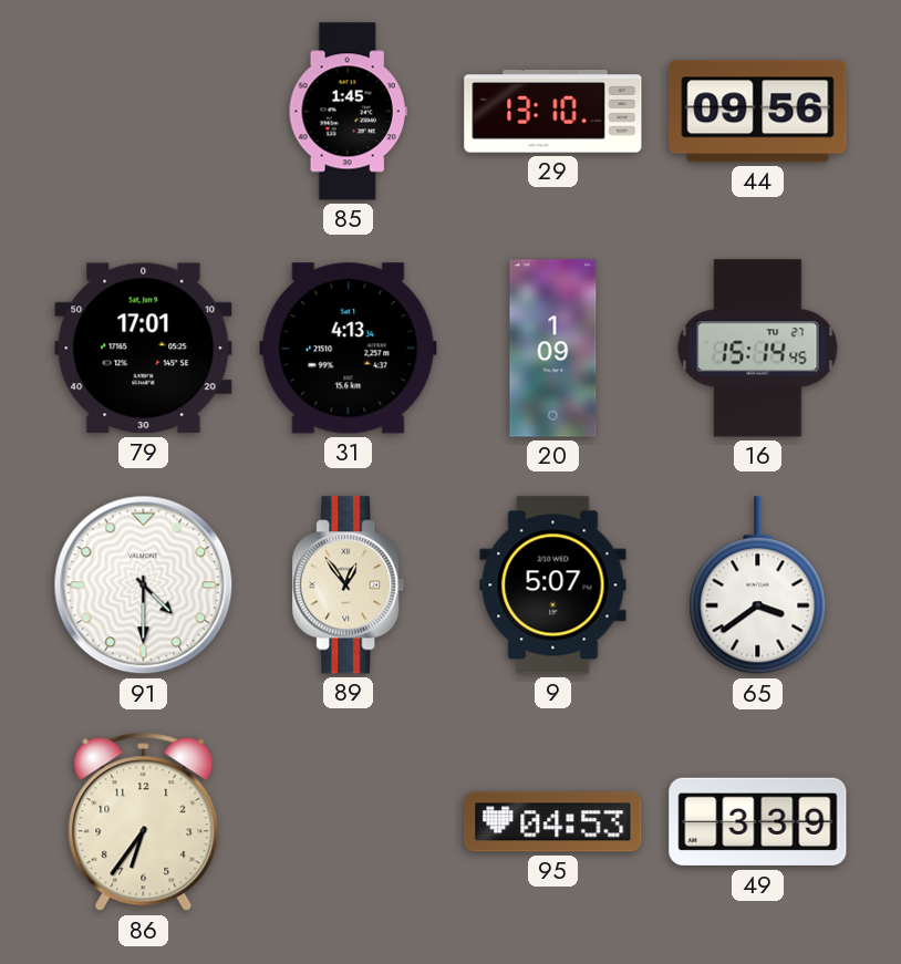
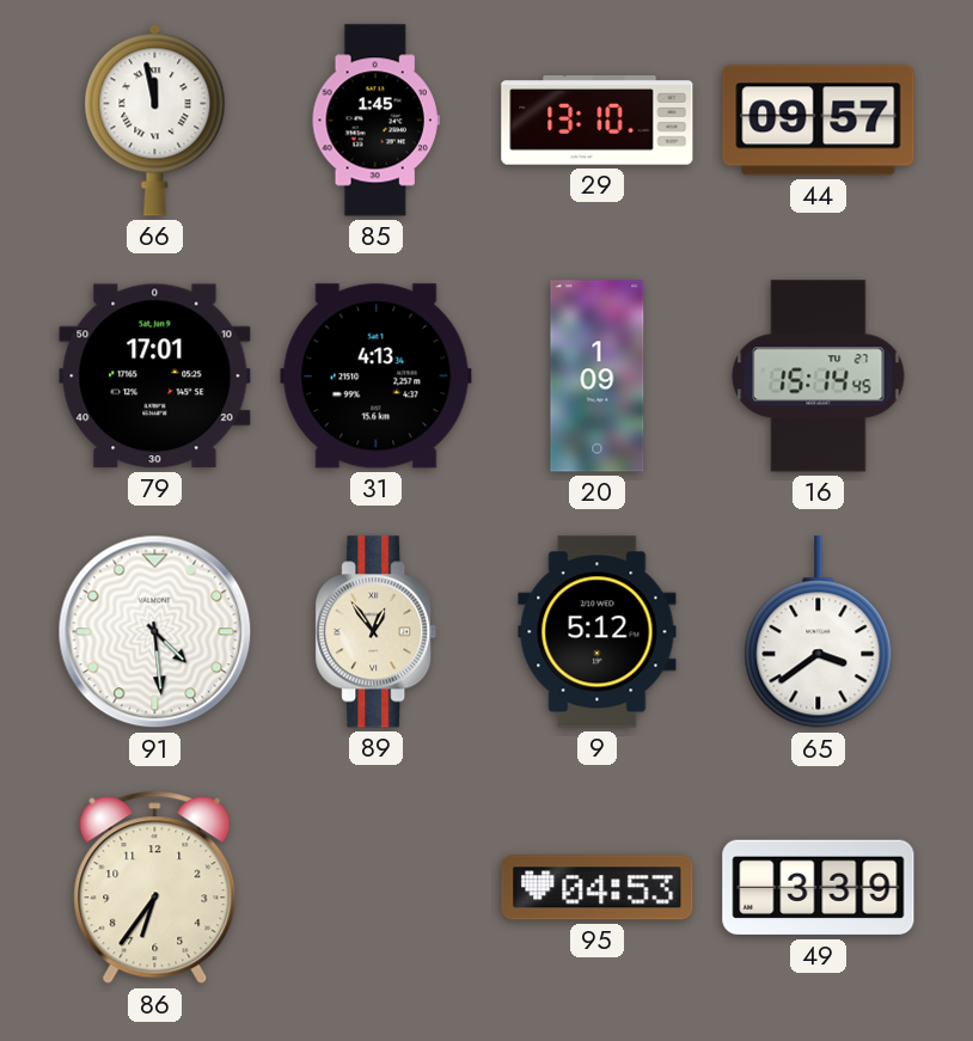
66: none -> 11:58
44: 09:56 -> 09:57
91: 4:30 -> 4:29
9: 5:07 -> 5:12
